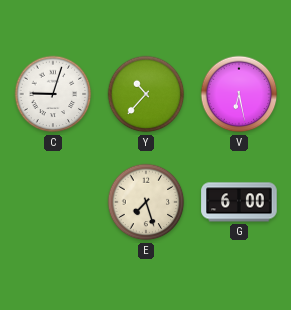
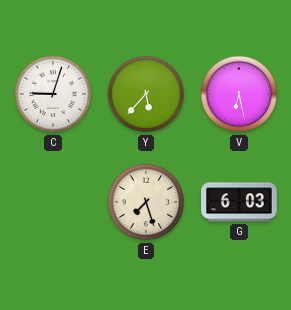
Y: 10:37 -> 5:37
G: 6:00 -> 6:03
